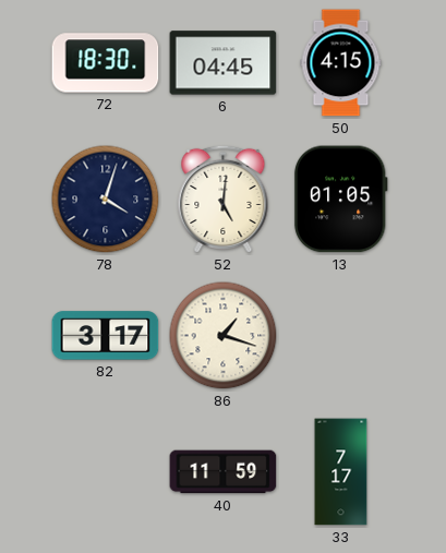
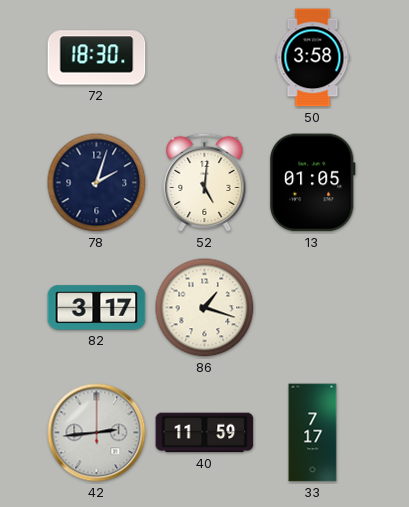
6: 04:45 -> none
50: 4:15 -> 3:58
78: 4:03 -> 2:03
42: none -> 2:44
